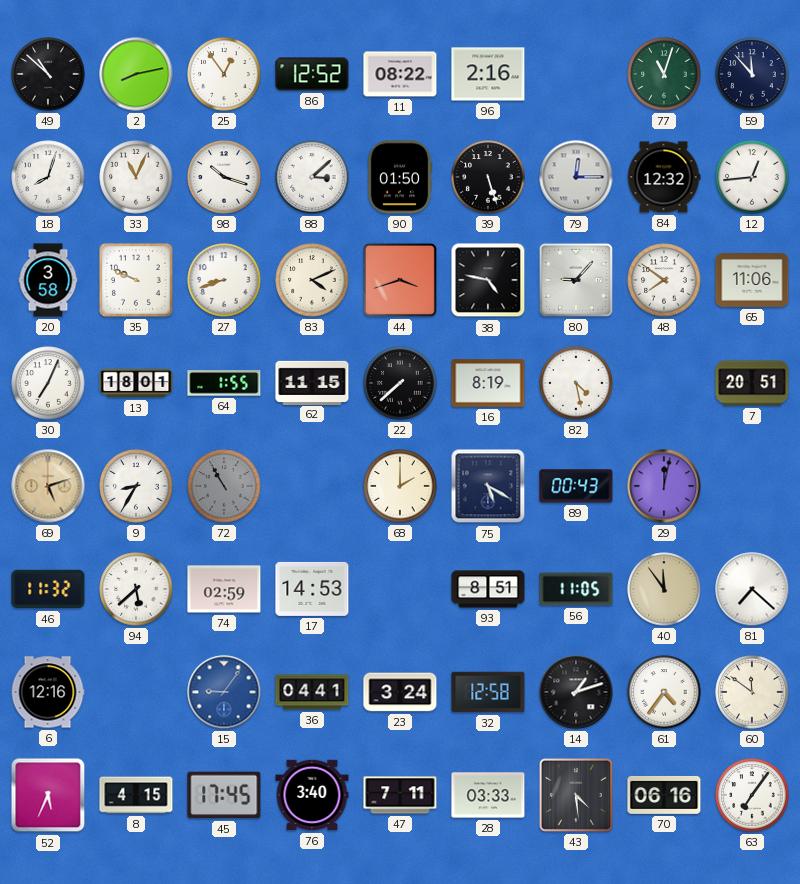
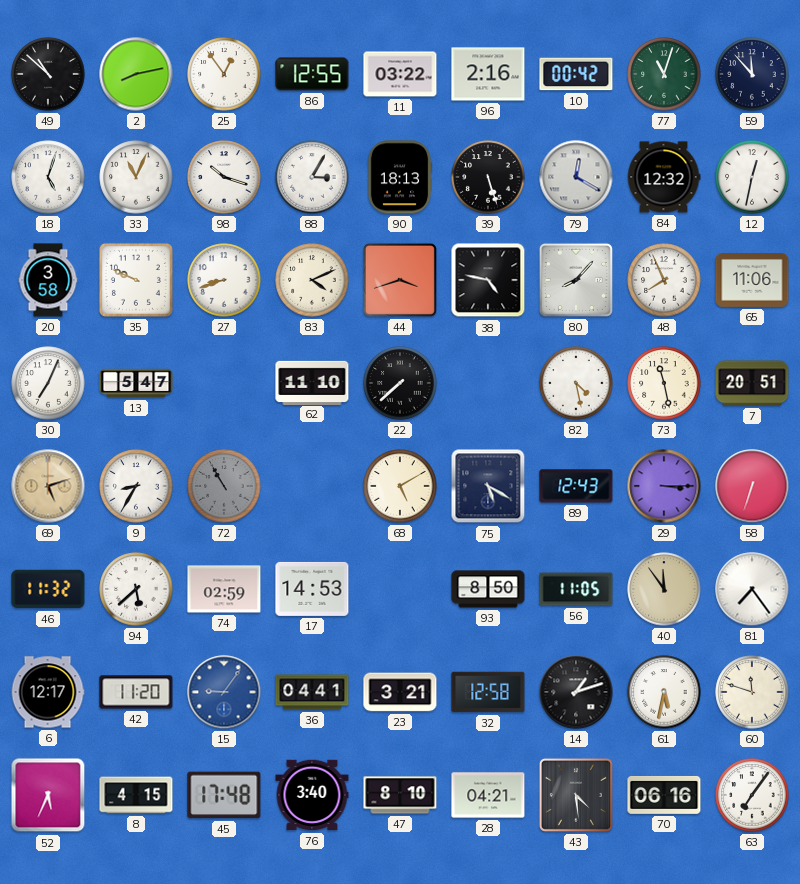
86: 12:52 -> 12:55
11: 08:22 -> 03:22
10: none -> 00:42
18: 8:03 -> 5:03
88: 3:08 -> 3:05
90: 01:50 -> 18:13
79: 12:15 -> 12:20
12: 12:44 -> 12:32
80: 9:07 -> 8:07
48: 7:51 -> 7:56
13: 18:01 -> 5:47
64: 1:55 -> none
62: 11:15 -> 11:10
16: 8:19 -> none
73: none -> 11:28
68: 2:00 -> 5:10
89: 00:43 -> 12:43
29: 12:02 -> 3:15
58: none -> 6:33
93: 8:51 -> 8:50
81: 7:22 -> 7:24
6: 12:16 -> 12:17
42: none -> 11:20
23: 3:24 -> 3:21
61: 4:36 -> 5:32
60: 11:51 -> 11:48
45: 17:45 -> 17:48
47: 7:11 -> 8:10
28: 03:33 -> 04:21
